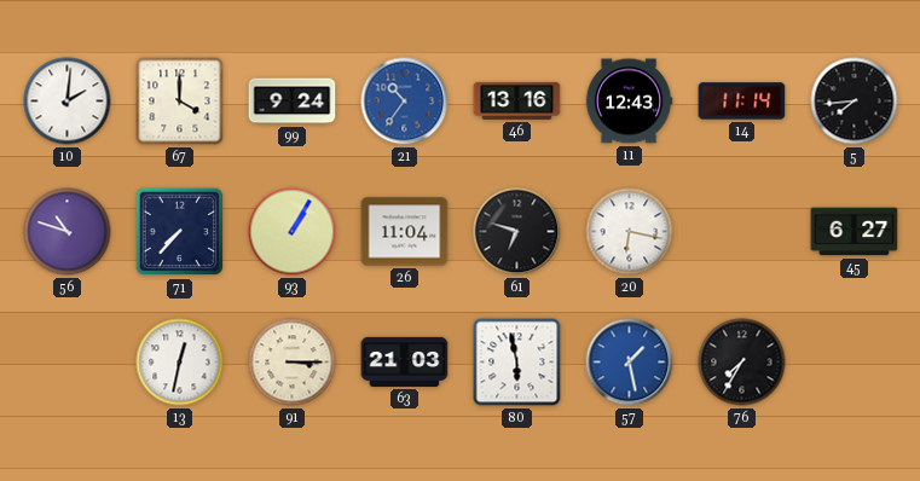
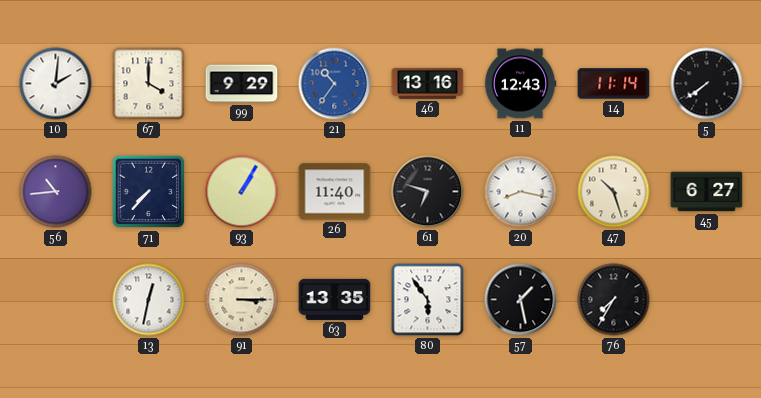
99: 9:24 -> 9:29
5: 7:44 -> 7:39
56: 10:48 -> 10:44
26: 11:04 -> 11:40
20: 6:17 -> 8:17
47: none -> 10:27
63: 21:03 -> 13:35
80: 5:58 -> 5:54
57 dial: blue -> black
